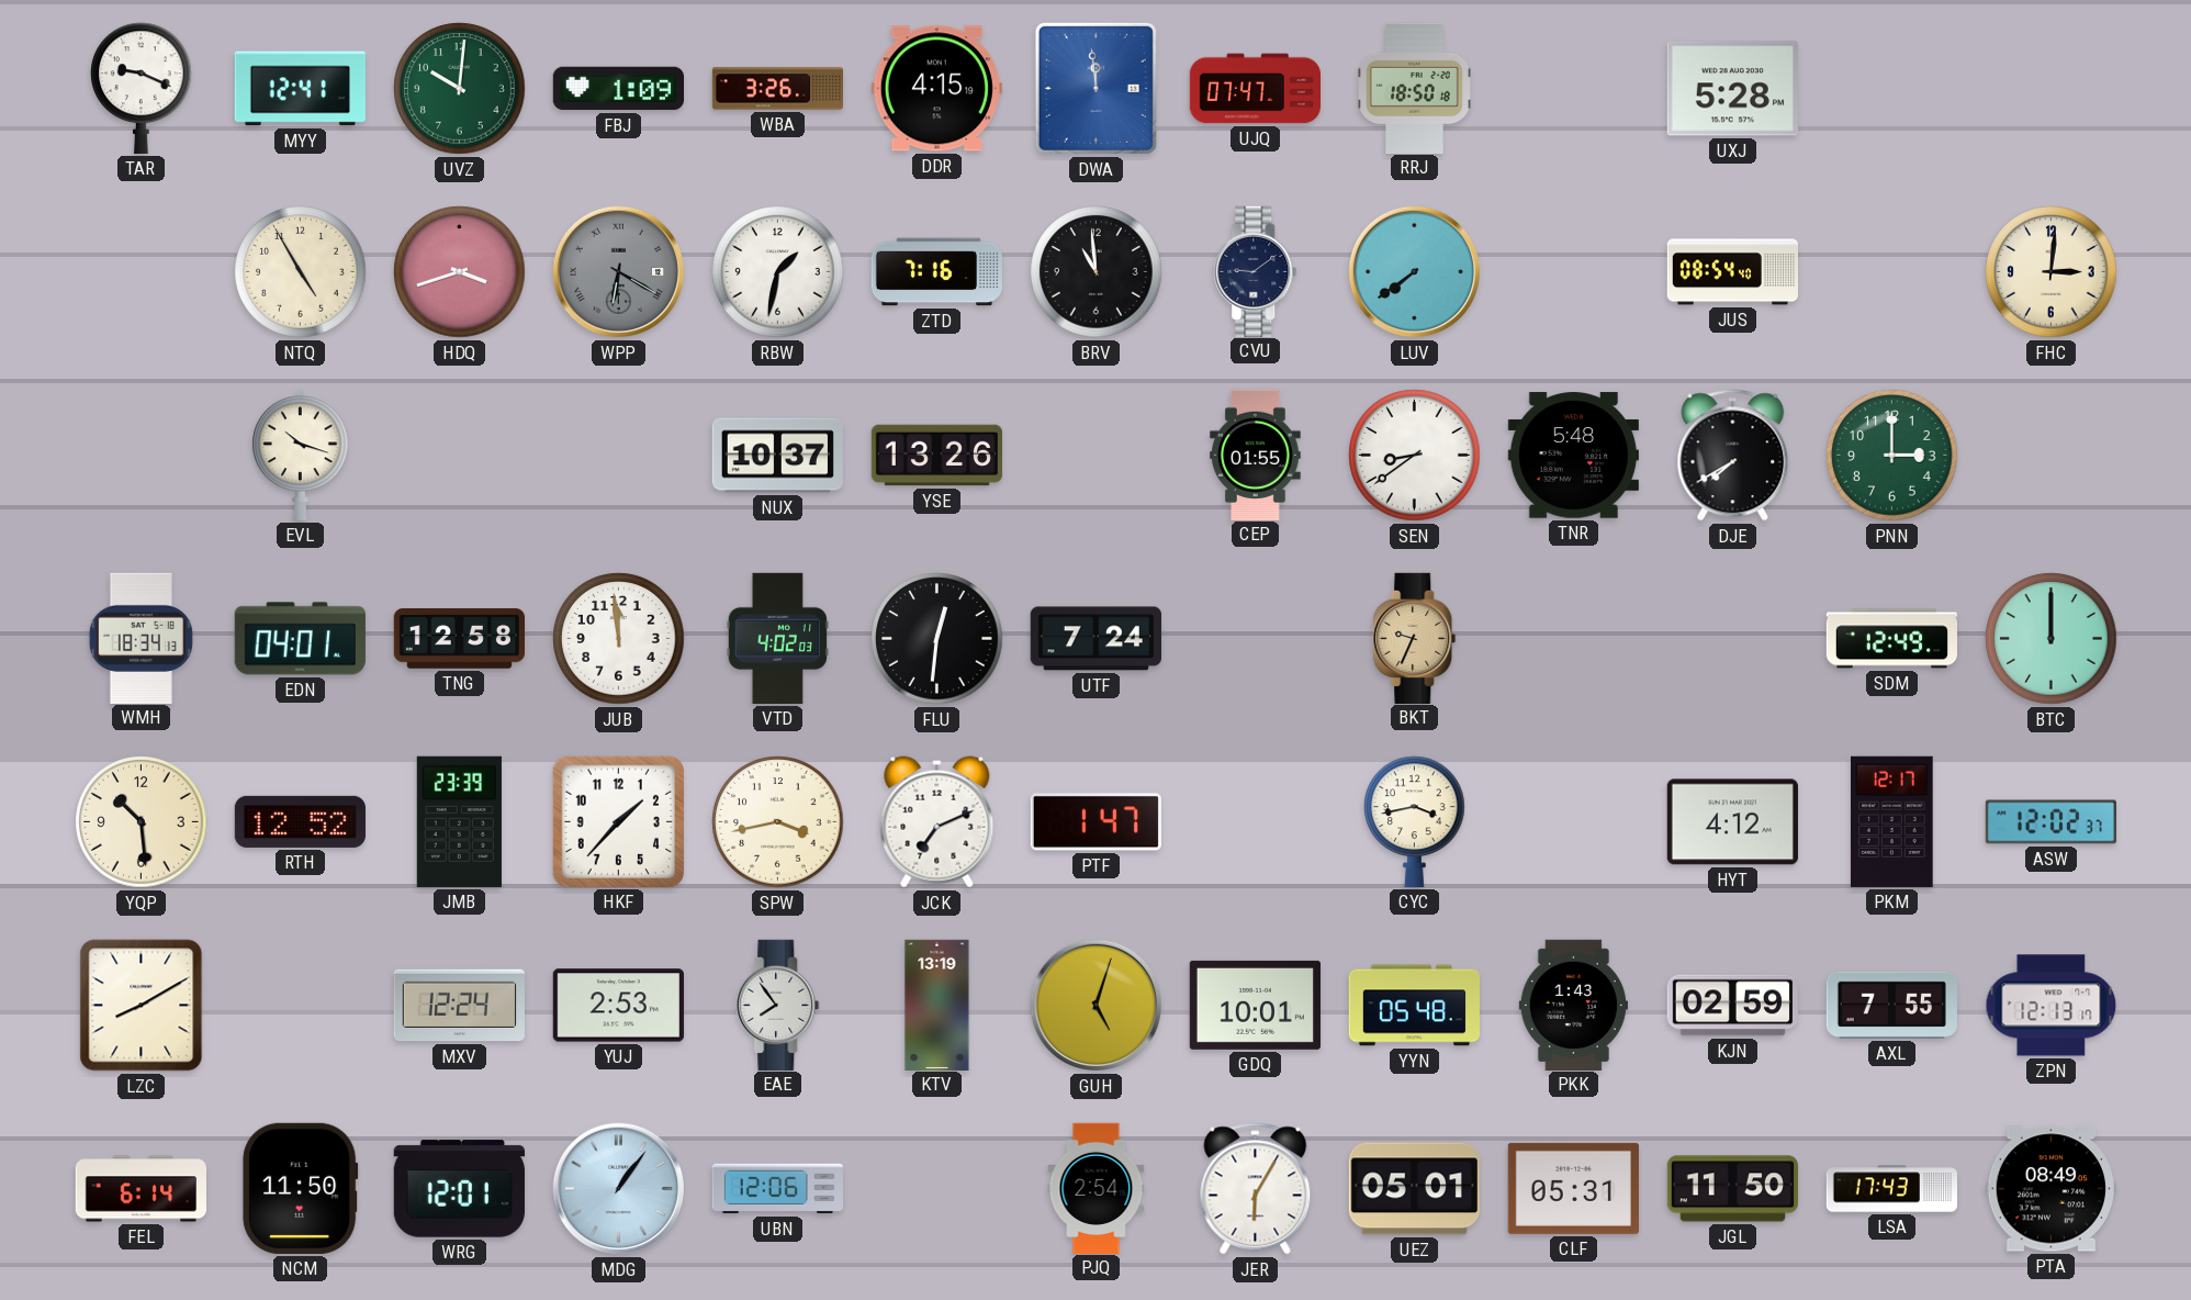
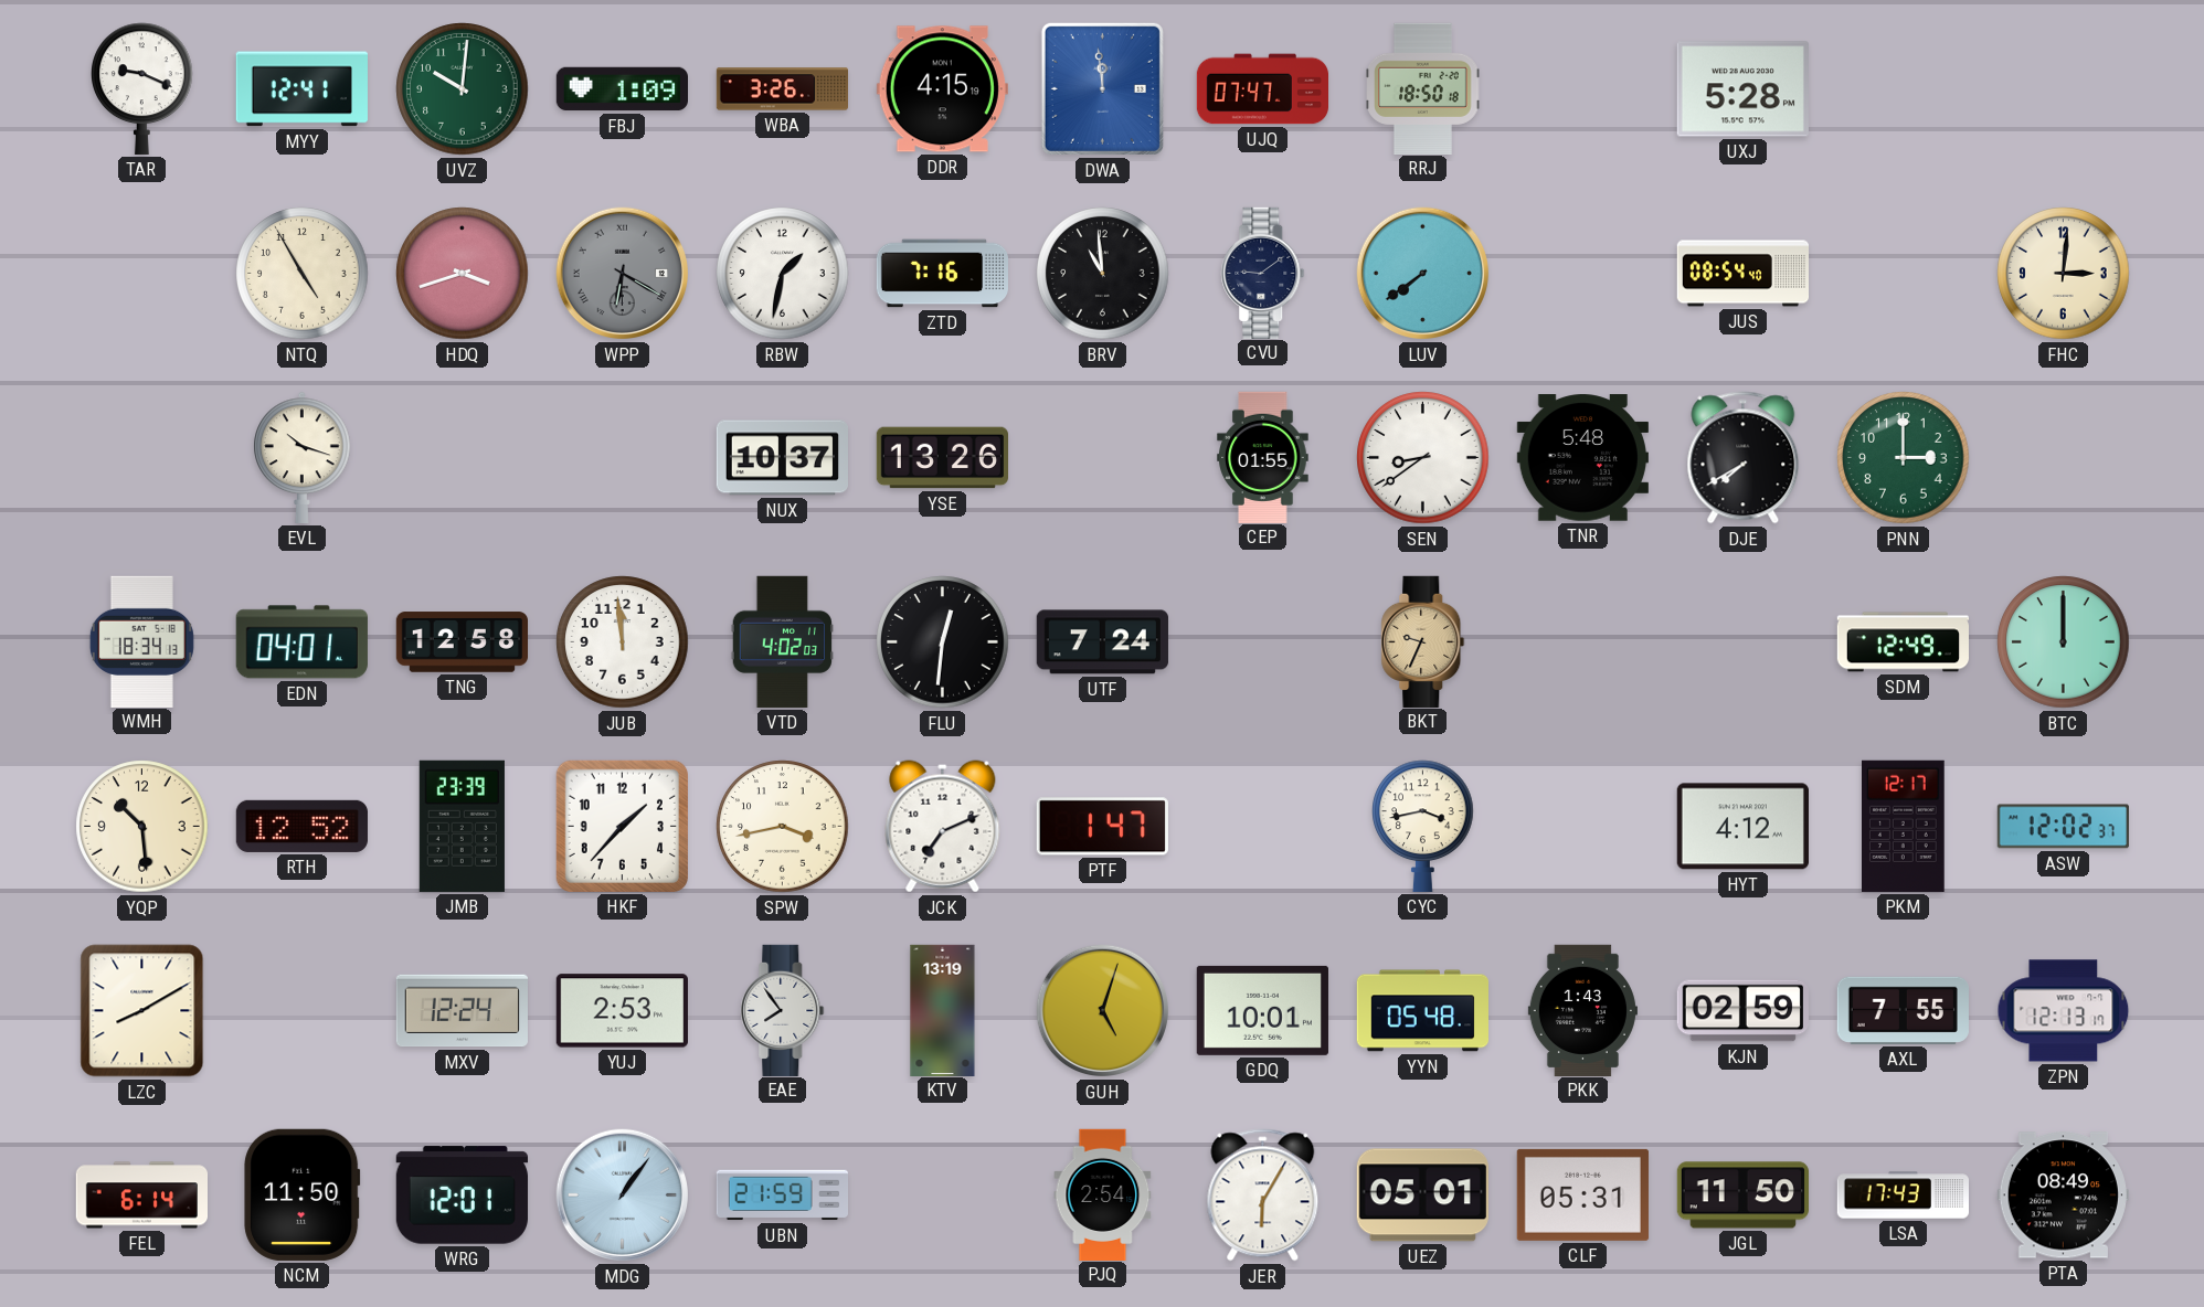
UBN: 12:06 -> 21:59
